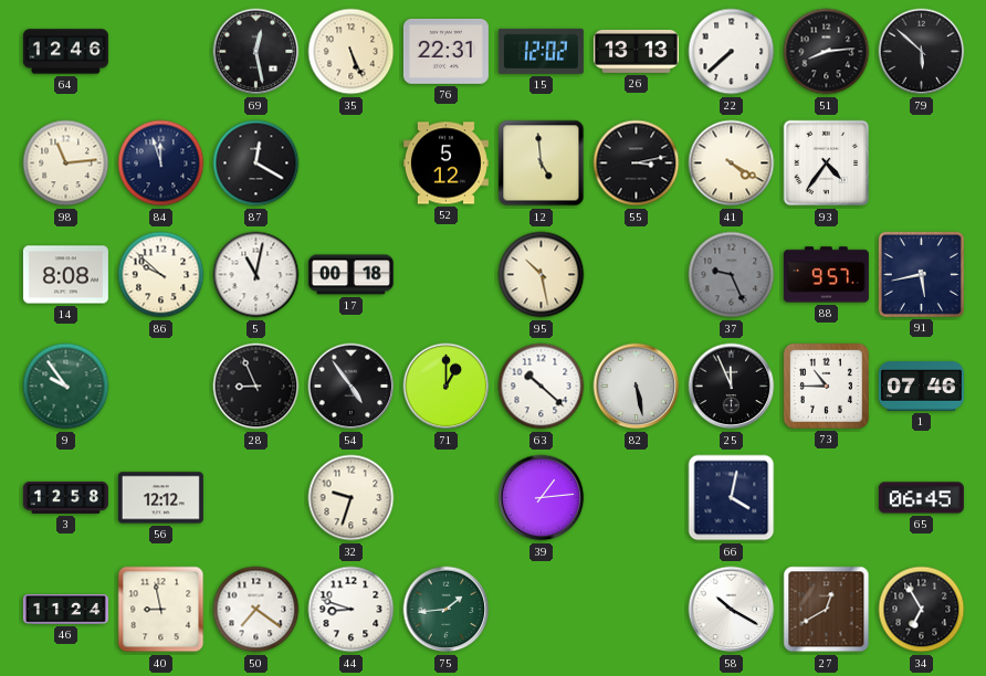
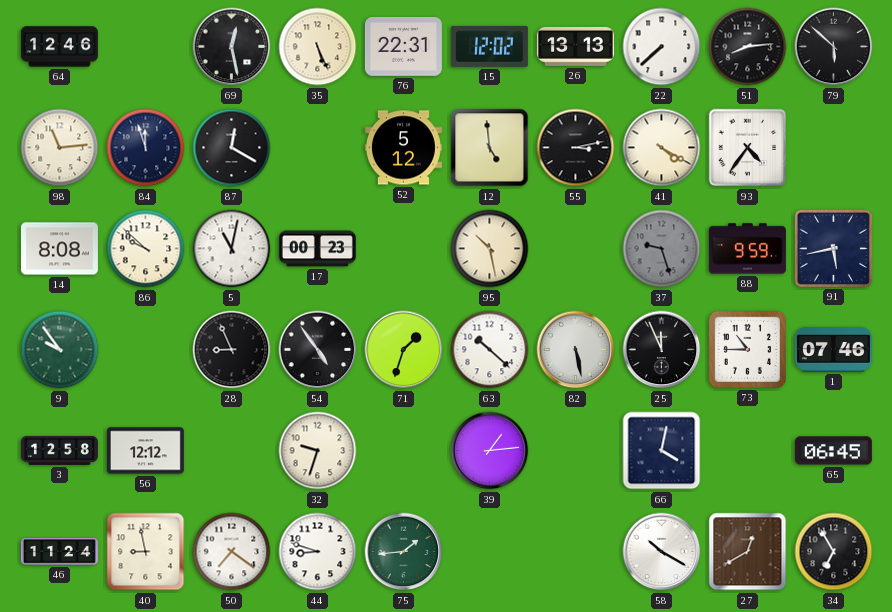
17: 00:18 -> 00:23
37: 9:26 -> 9:27
88: 9:57 -> 9:59
71: 1:00 -> 1:33
